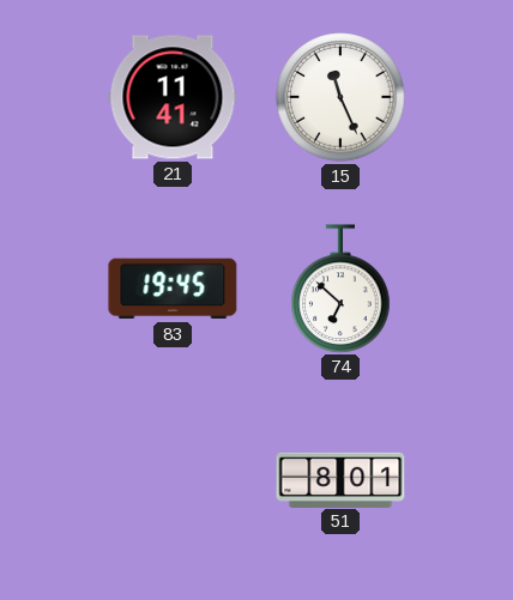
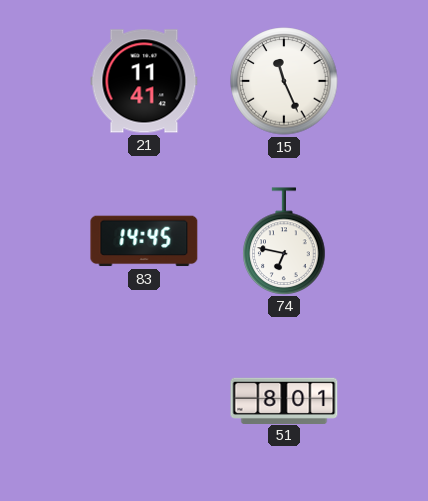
83: 19:45 -> 14:45
74: 6:52 -> 6:47
